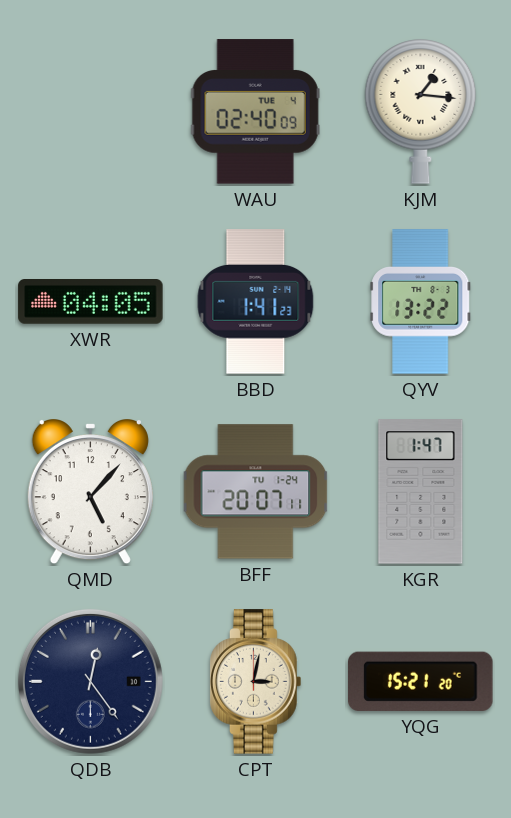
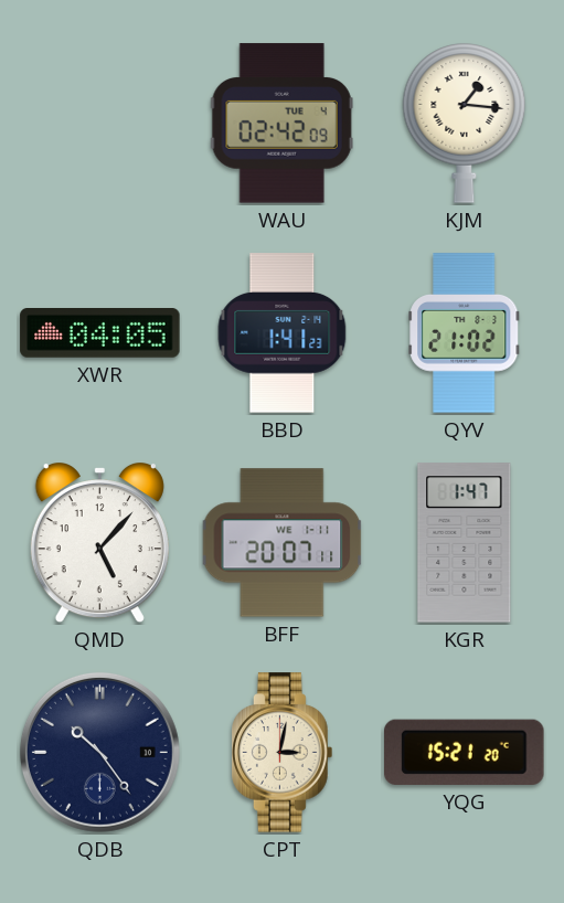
WAU: 02:40 -> 02:42
QYV: 13:22 -> 21:02
BFF date: TU 1-24 -> WE 1-11
QDB: 12:24 -> 10:24
